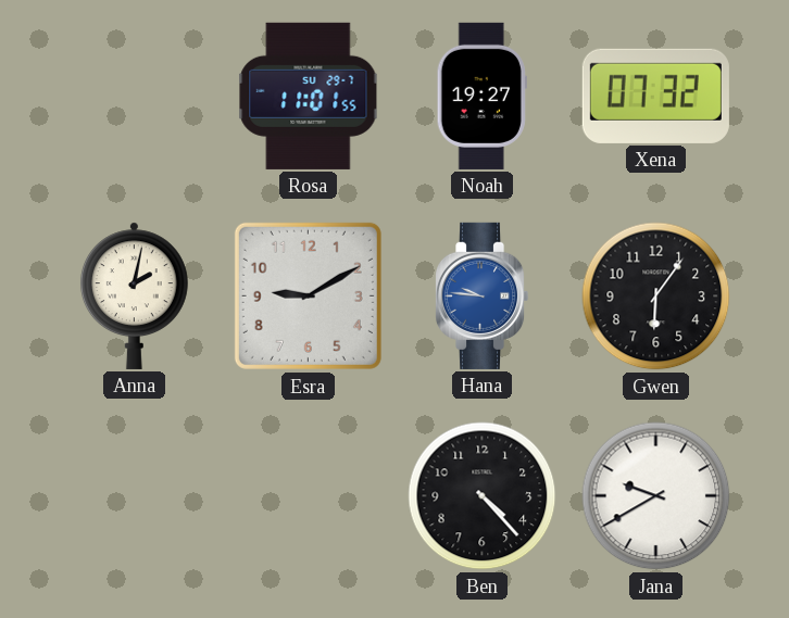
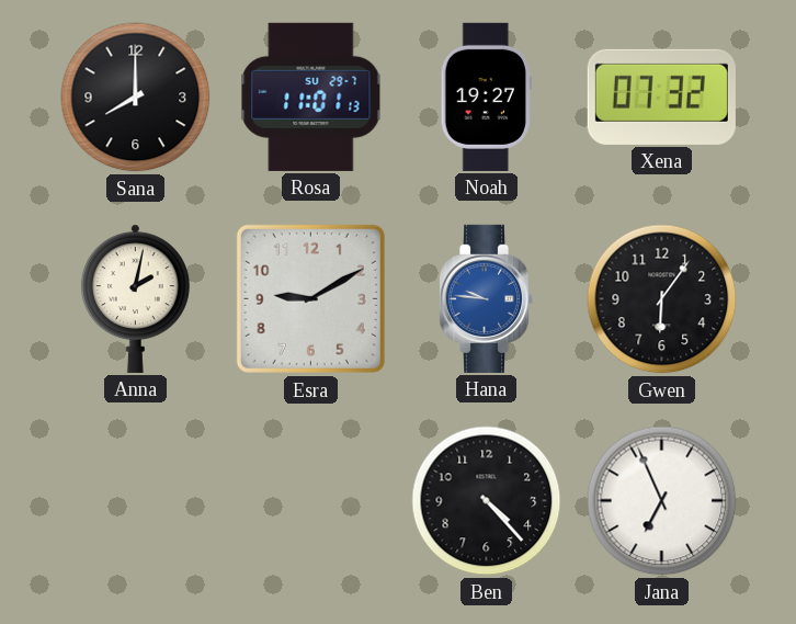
Sana: none -> 8:00
Rosa: 11:01:55 -> 11:01:13
Jana: 9:40 -> 6:56
